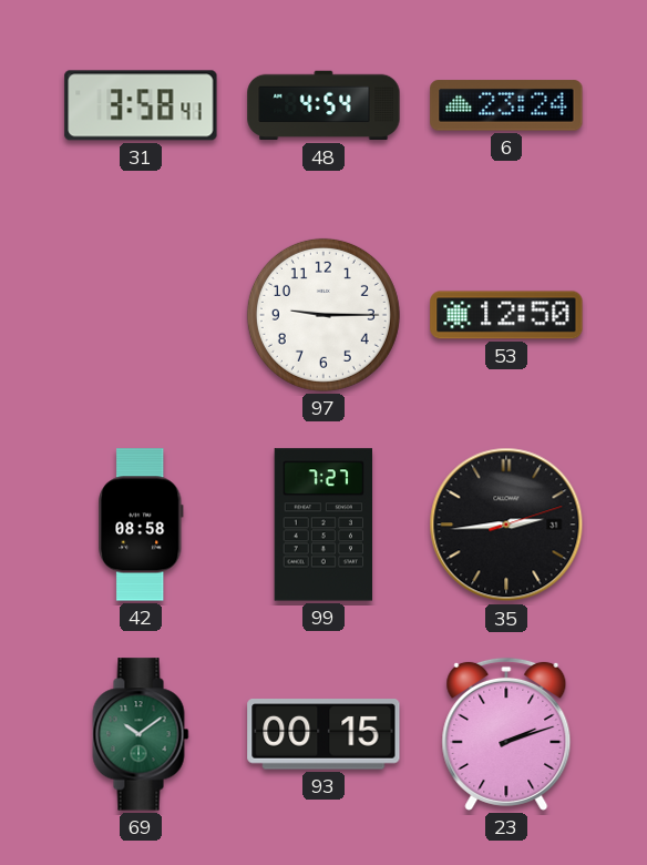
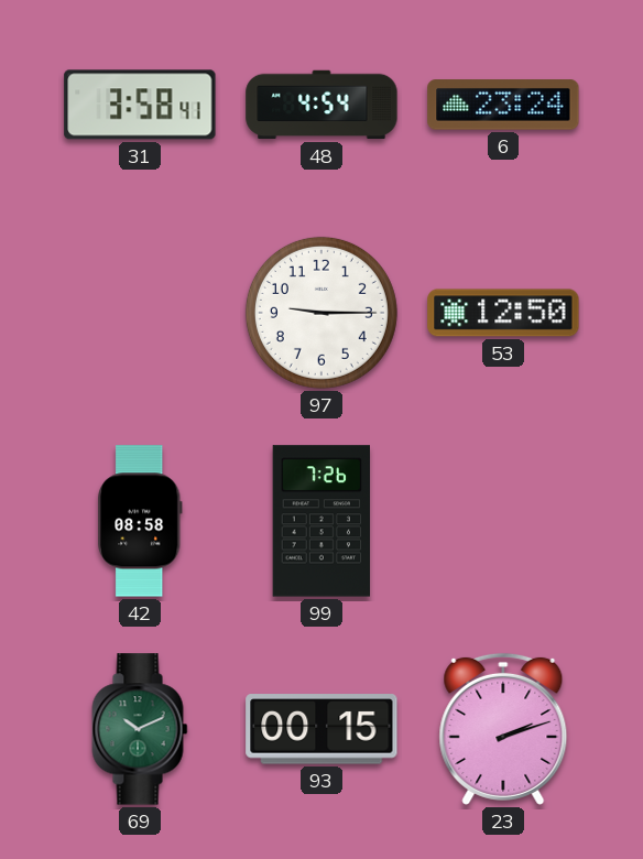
99: 7:27 -> 7:26
35: 2:44 -> none
69: 10:09 -> 10:11
